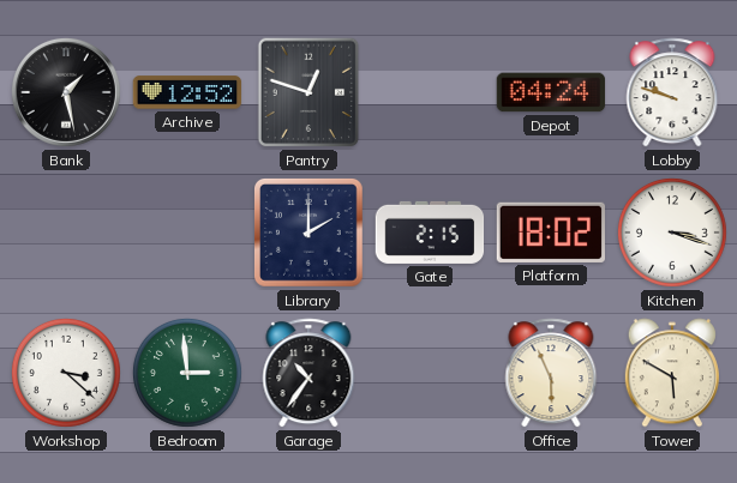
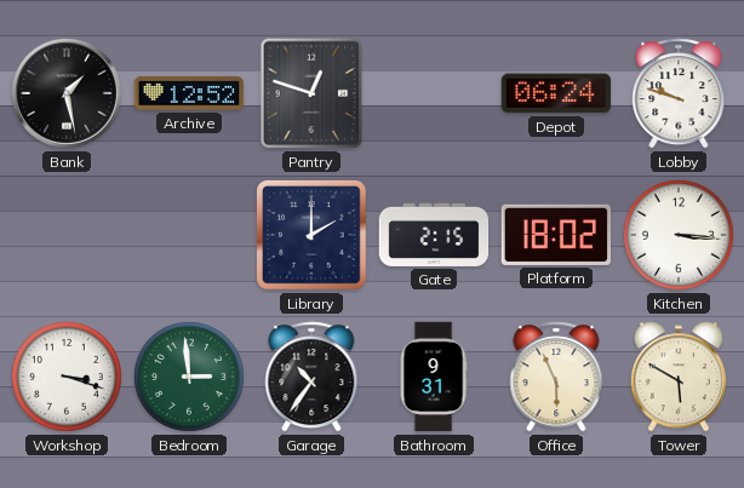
Depot: 04:24 -> 06:24
Kitchen: 3:18 -> 3:16
Workshop: 3:22 -> 3:18
Bathroom: none -> 9:31
